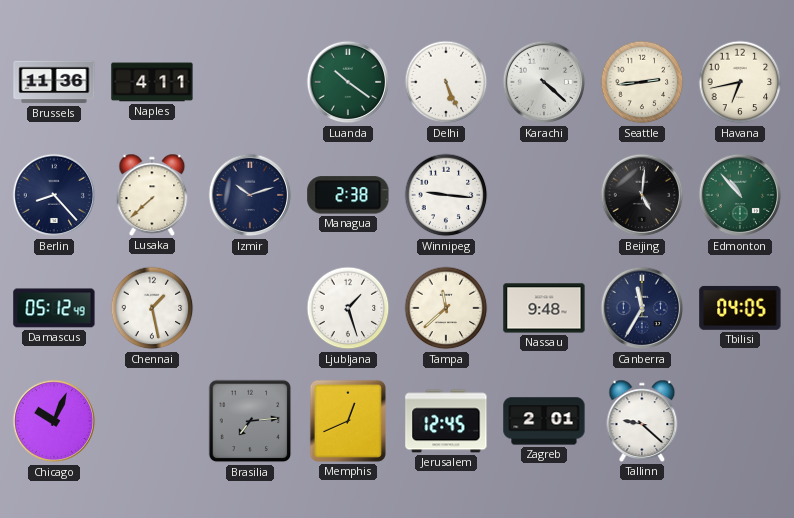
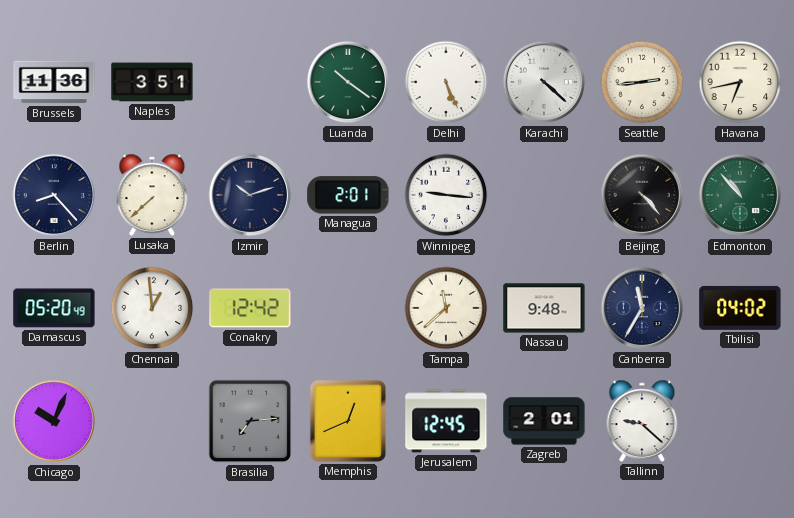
Naples: 4:11 -> 3:51
Managua: 2:38 -> 2:01
Beijing: 5:01 -> 4:23
Damascus: 05:12 -> 05:20
Chennai: 1:28 -> 12:59
Conakry: none -> 12:42
Ljubljana: 1:27 -> none
Tbilisi: 04:05 -> 04:02
